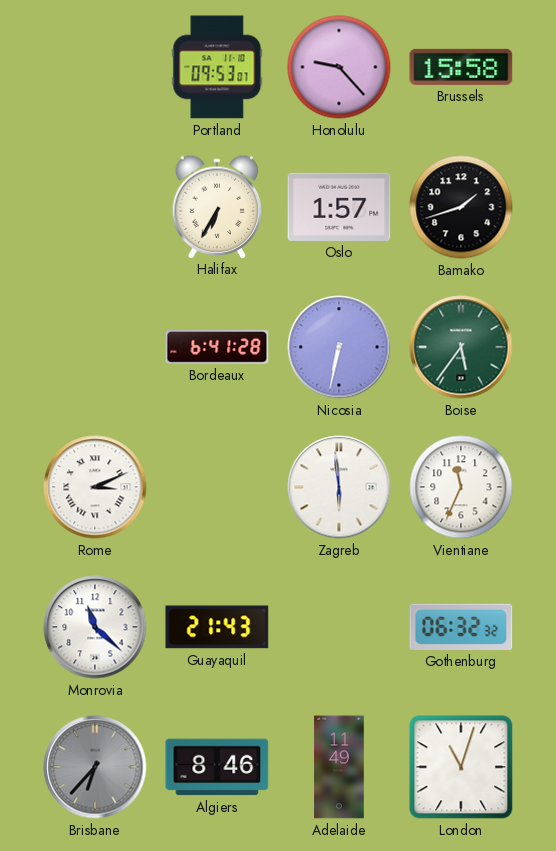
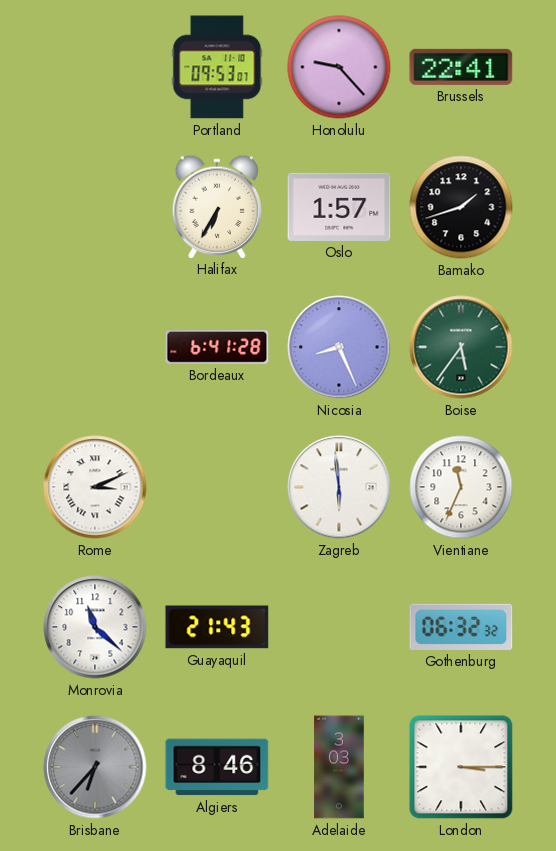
Brussels: 15:58 -> 22:41
Nicosia: 6:32 -> 8:26
Adelaide: 11:49 -> 3:03
London: 11:03 -> 3:15
